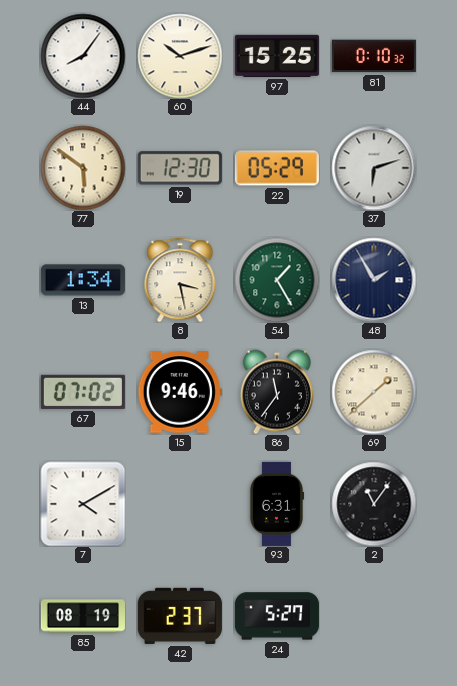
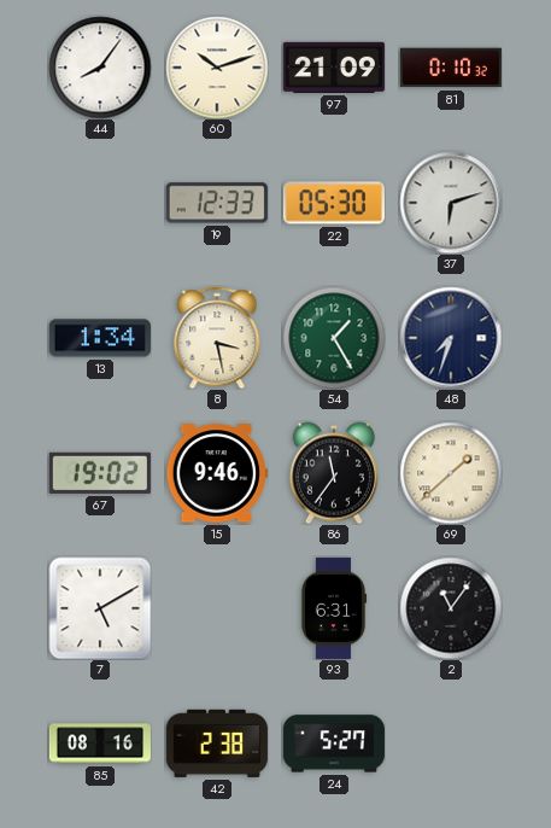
97: 15:25 -> 21:09
77: 5:51 -> none
19: 12:30 -> 12:33
22: 05:29 -> 05:30
48: 1:55 -> 7:33
67: 07:02 -> 19:02
7: 4:10 -> 5:10
85: 08:19 -> 08:16
42: 2:37 -> 2:38
